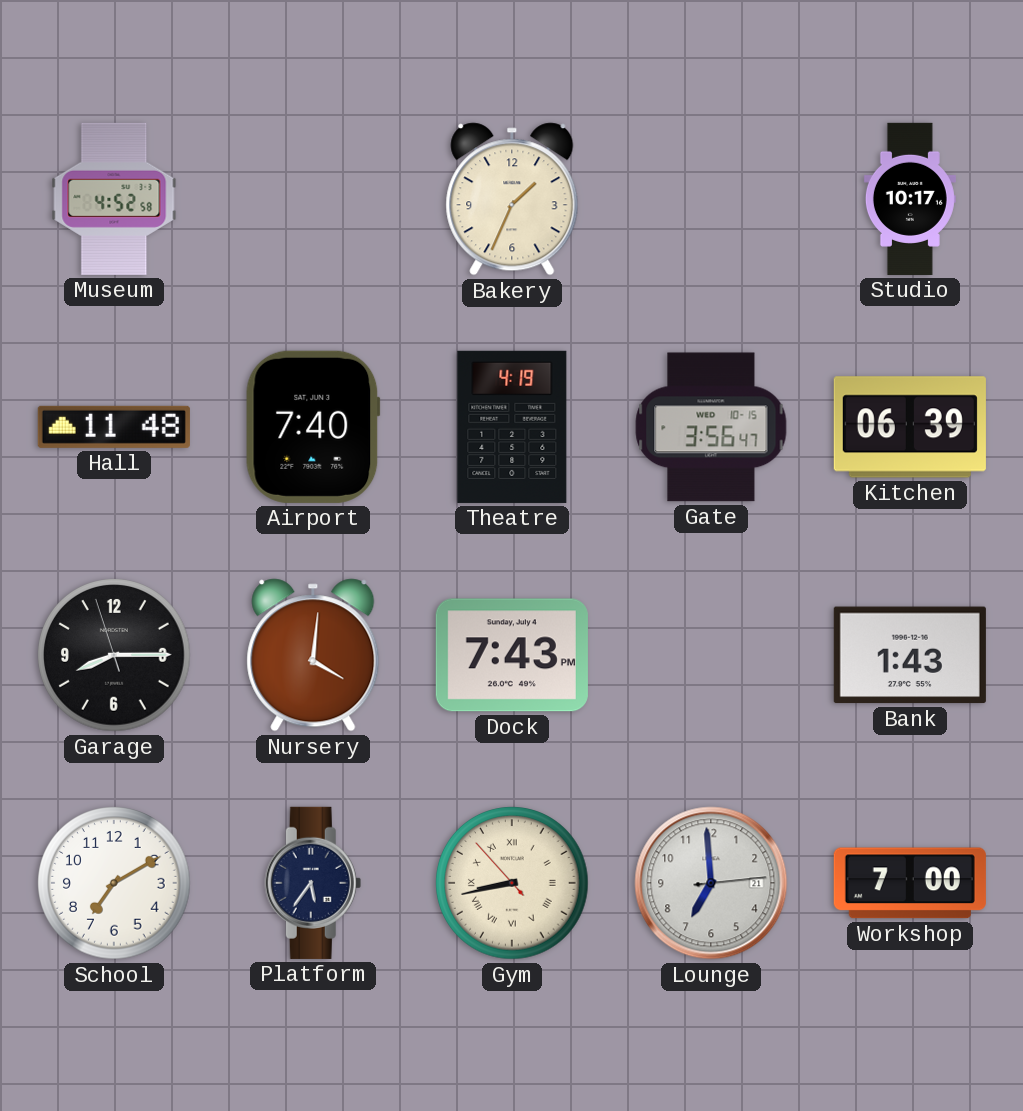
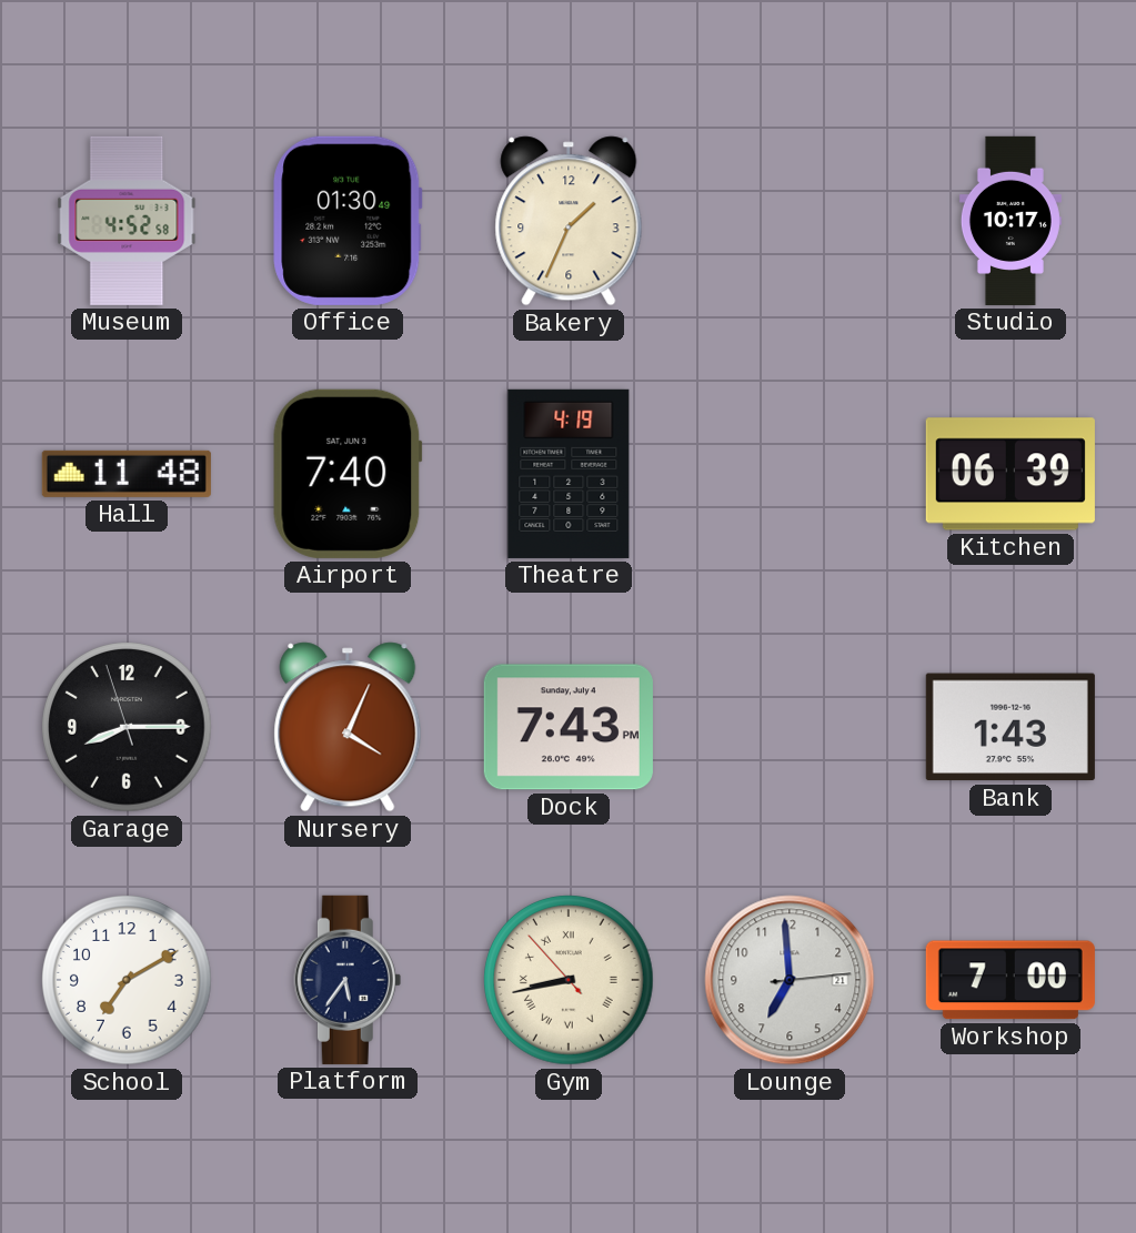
Office: none -> 01:30
Gate: 3:56 -> none
Nursery: 4:01 -> 4:04
